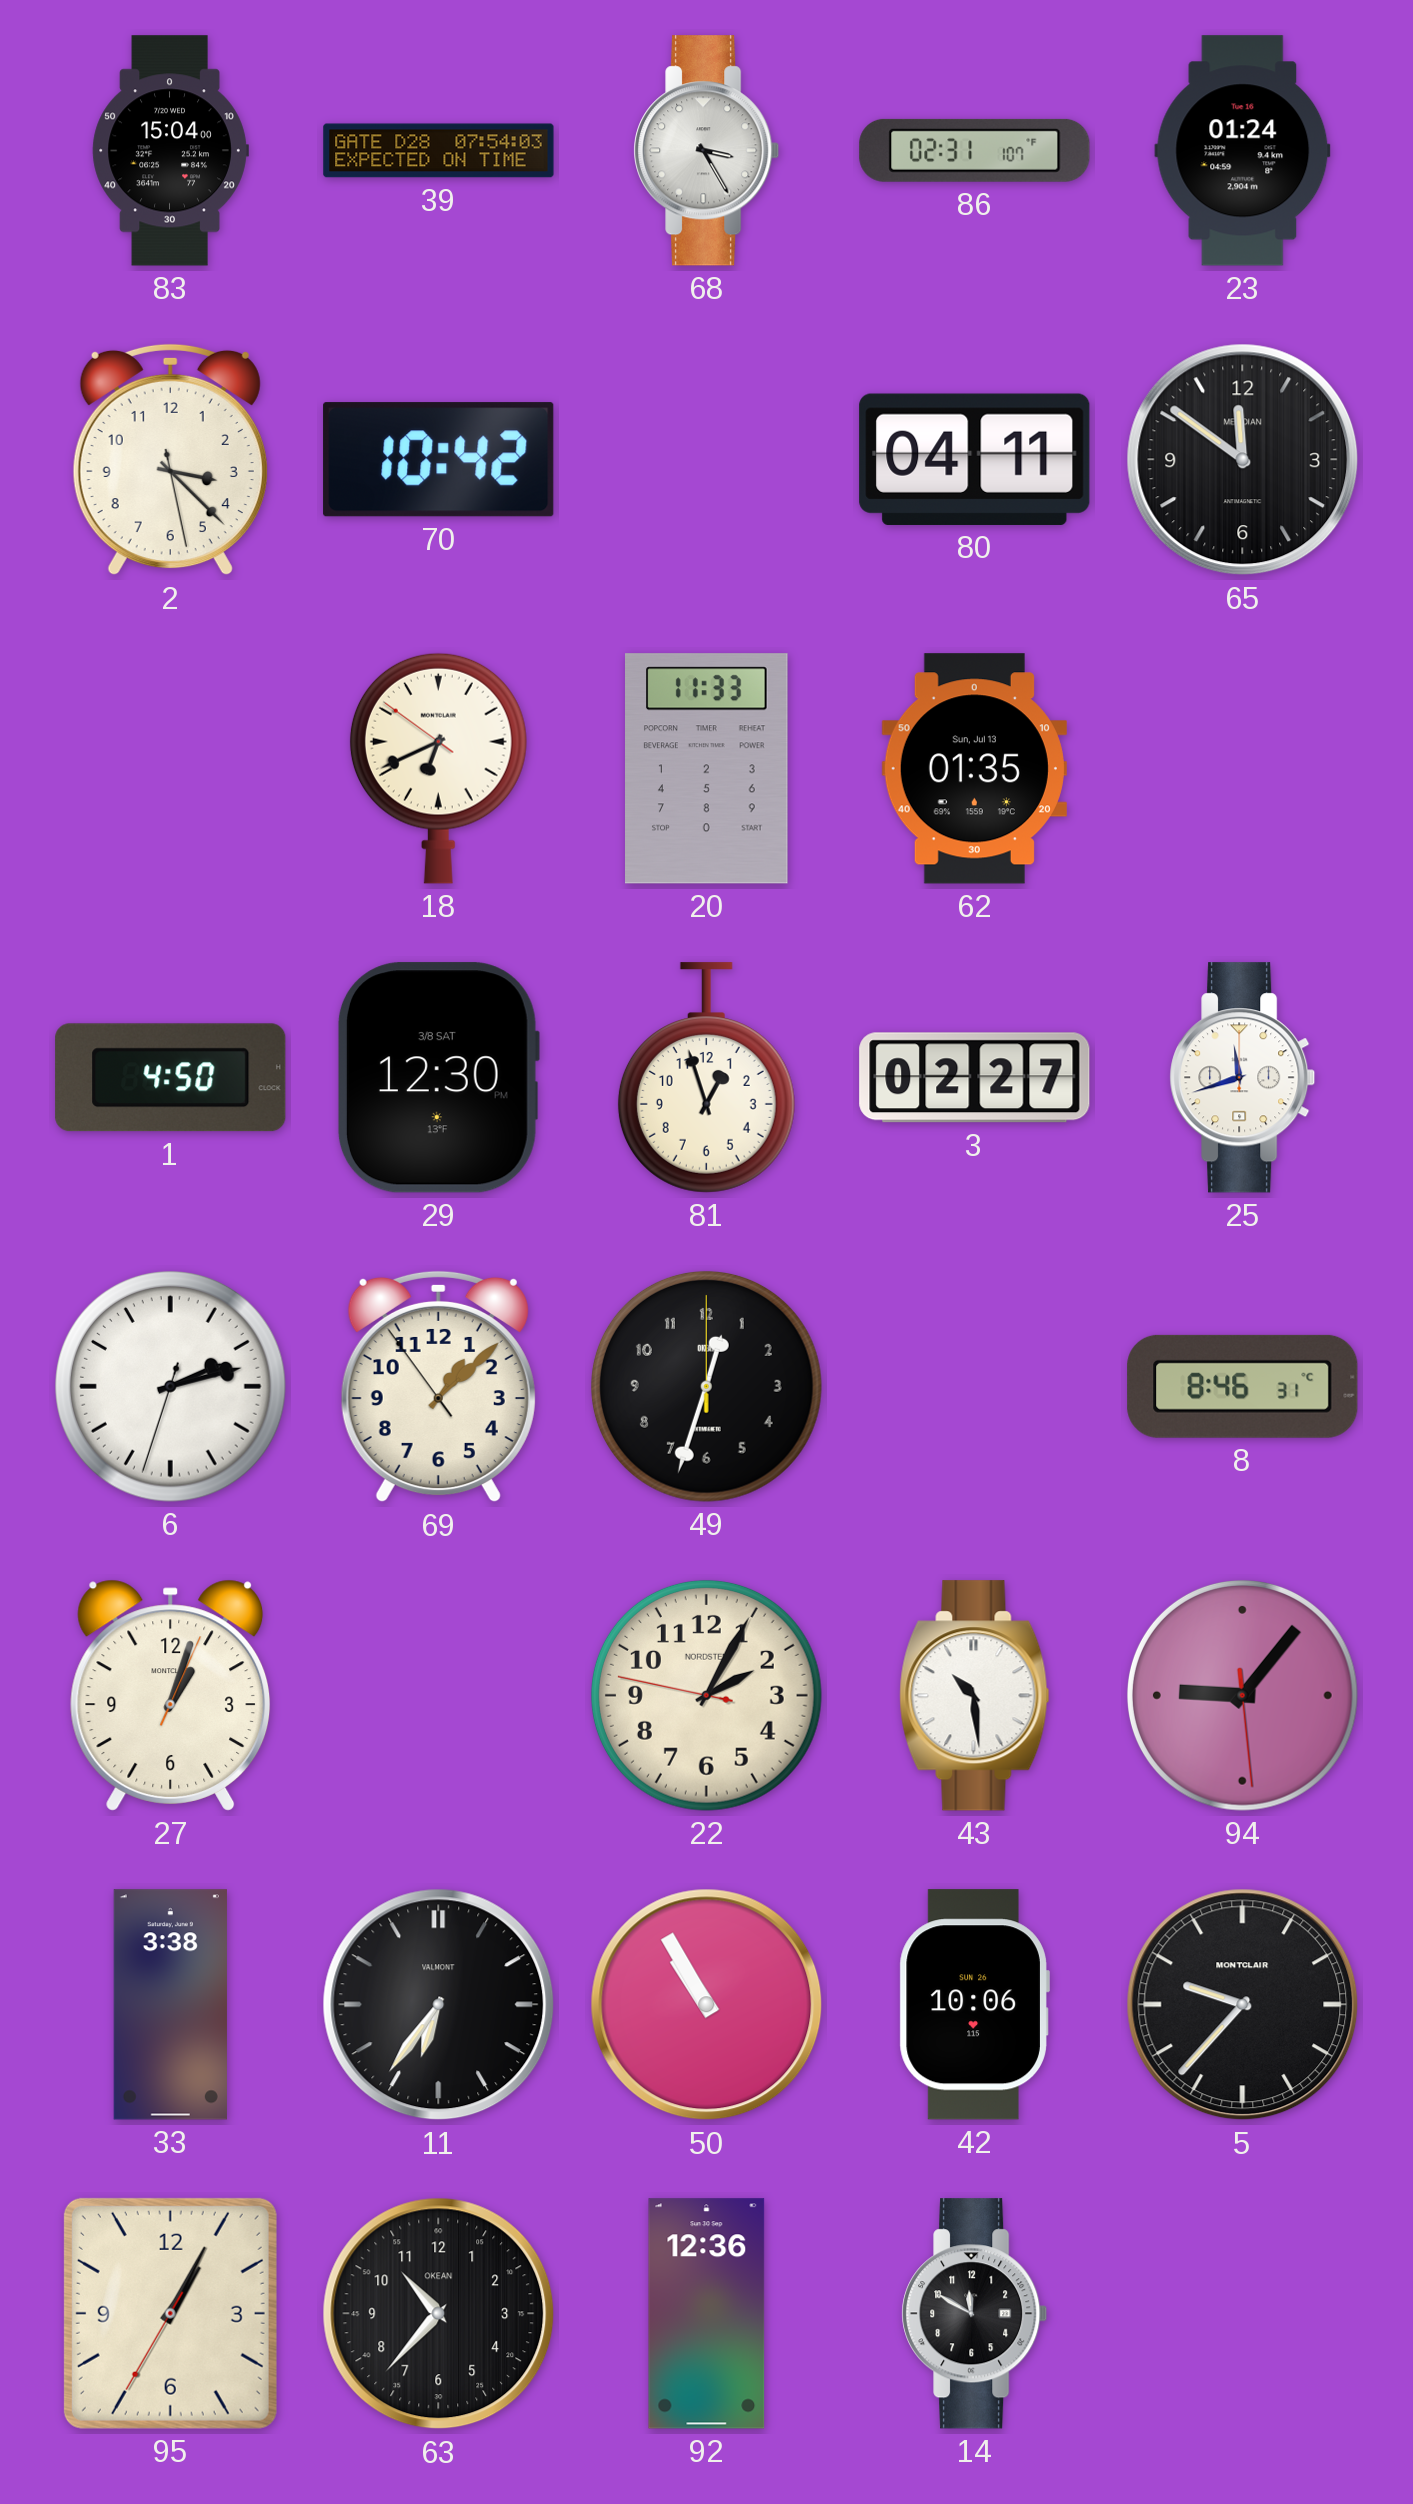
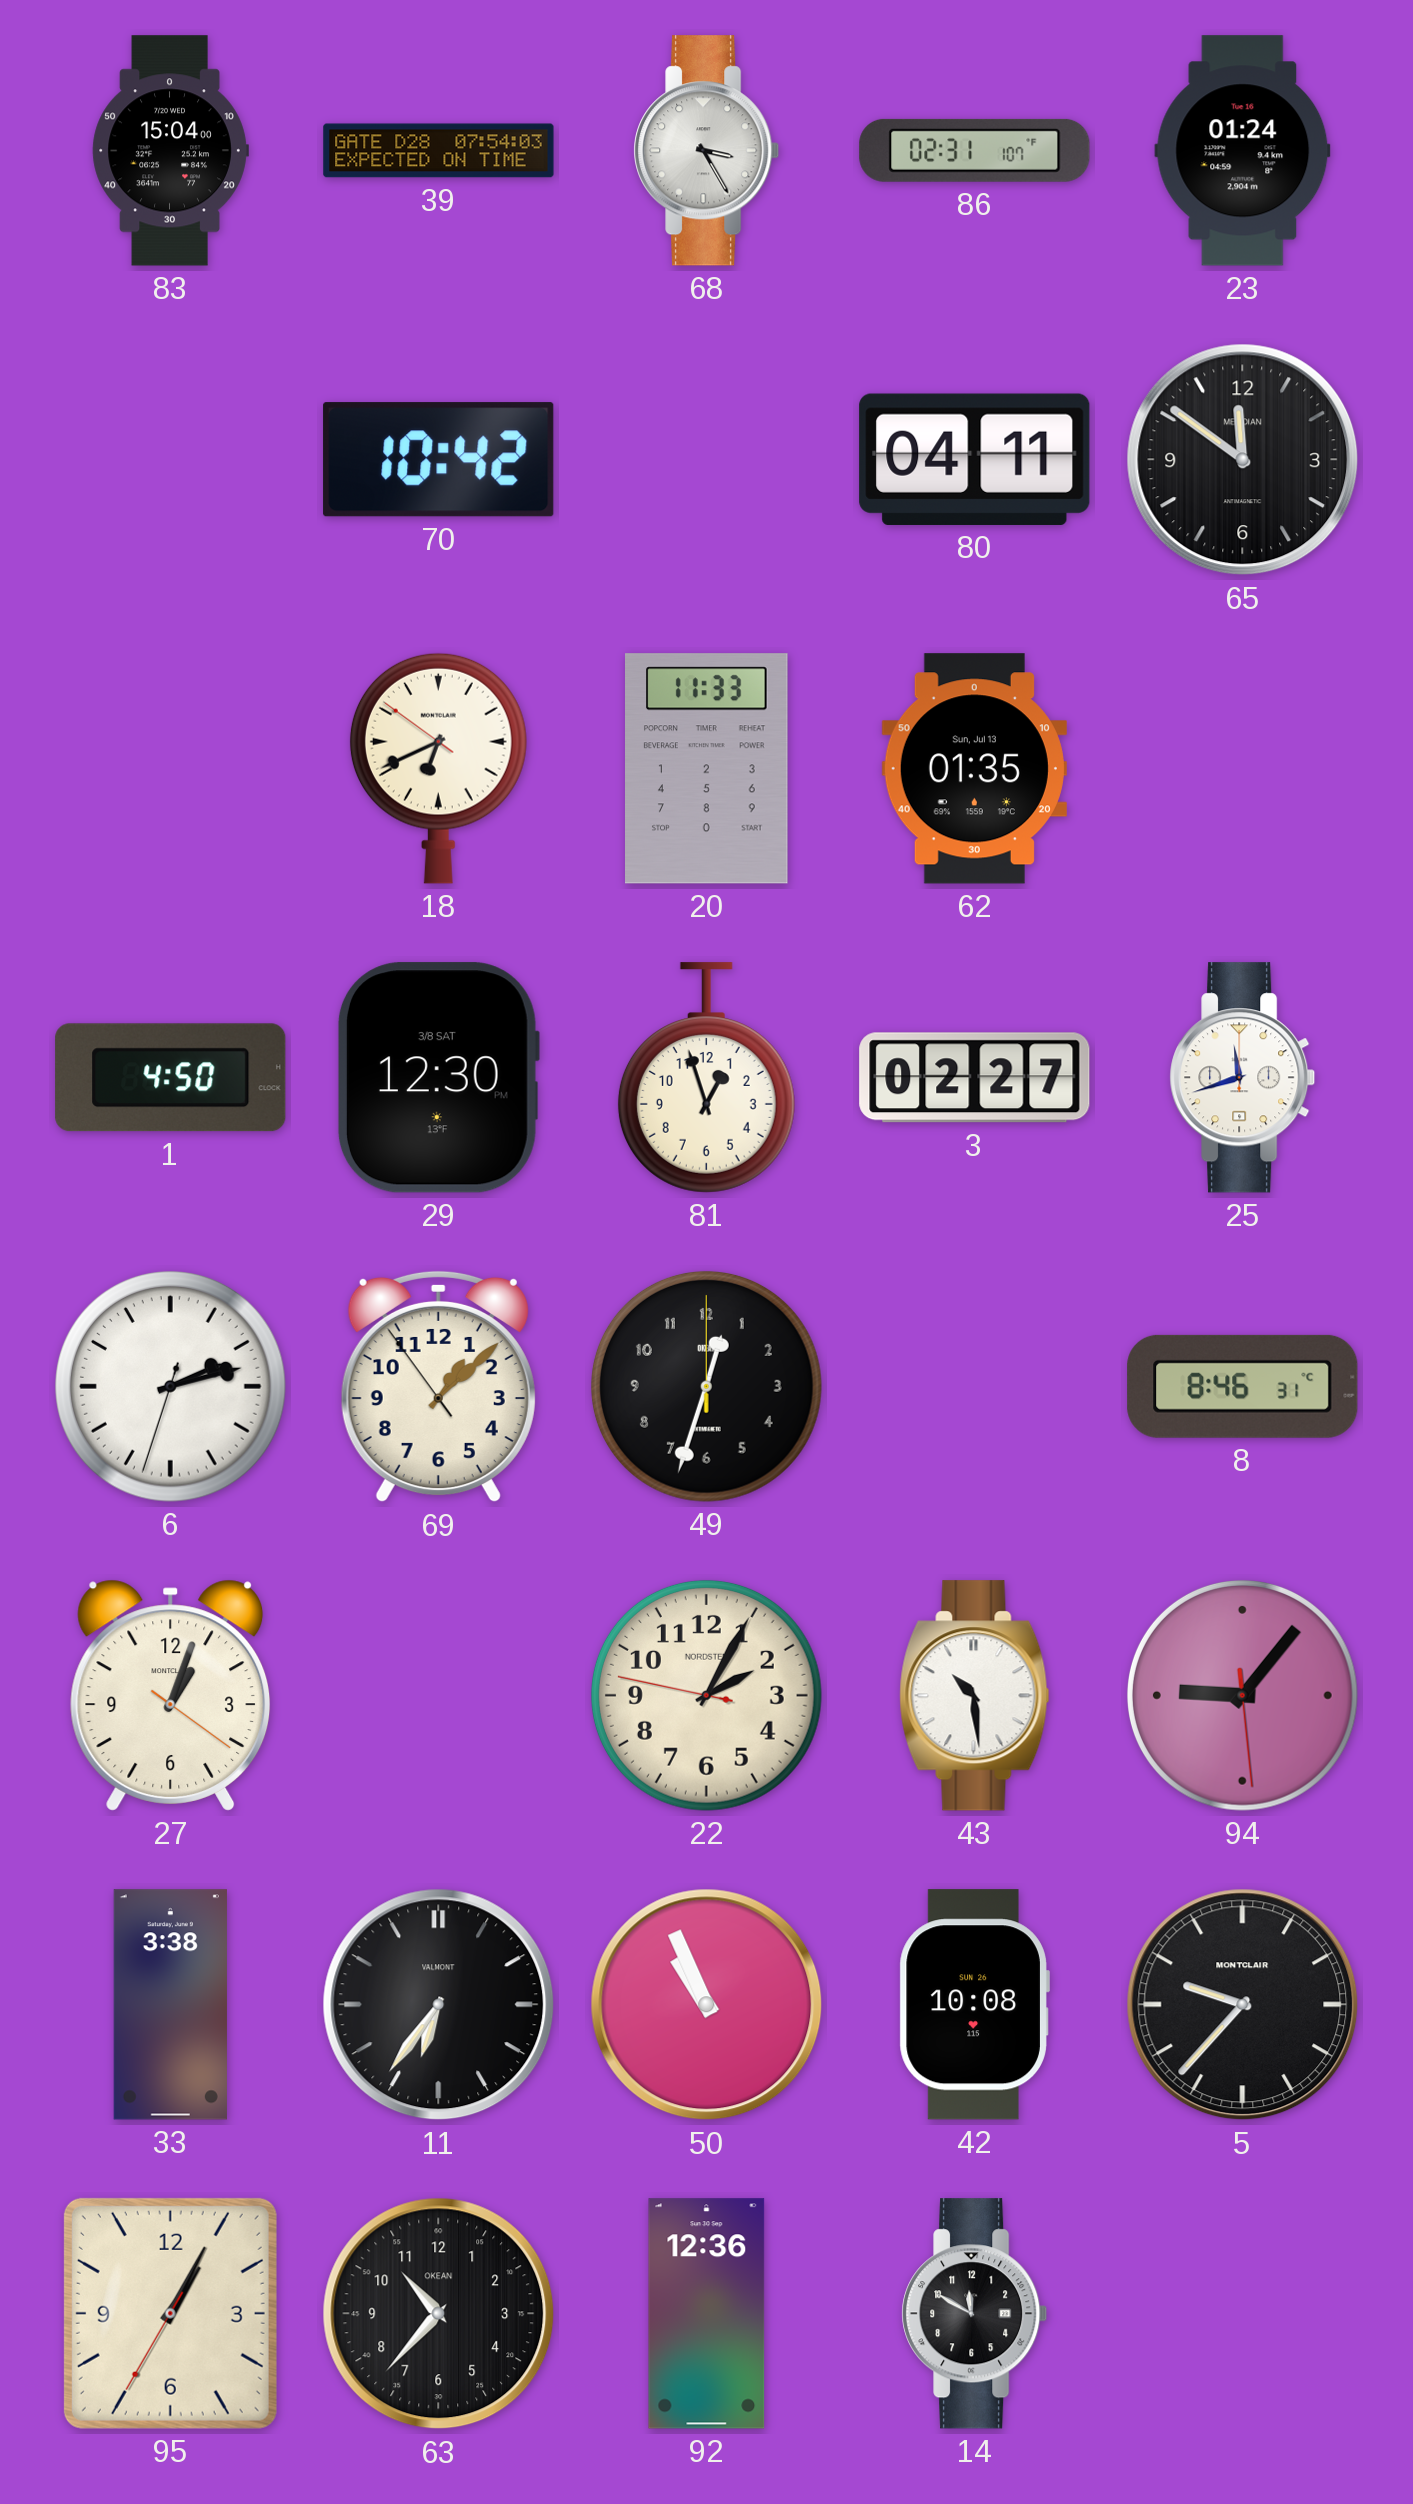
2: 3:22 -> none
27: 1:03:04 -> 1:03:21
50: 10:55 -> 10:56
42: 10:06 -> 10:08
